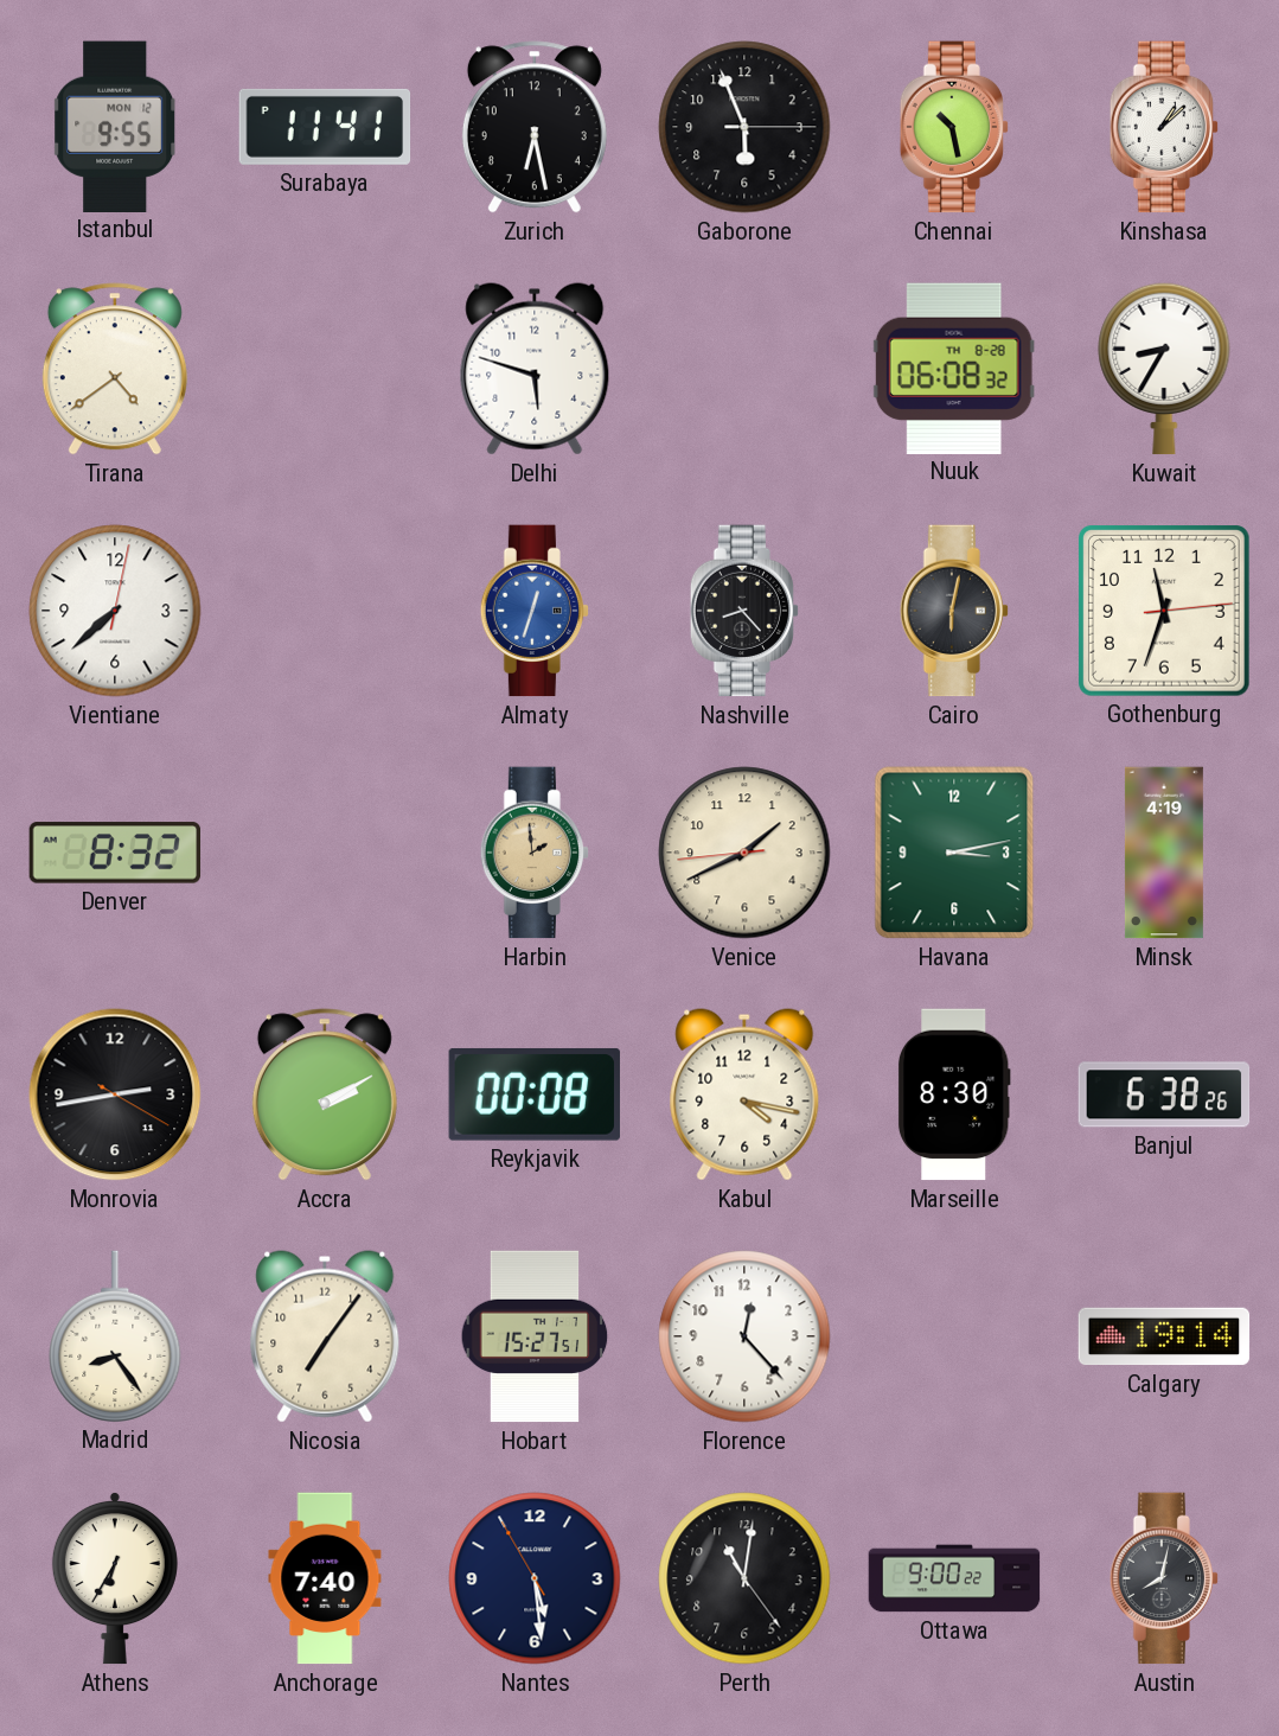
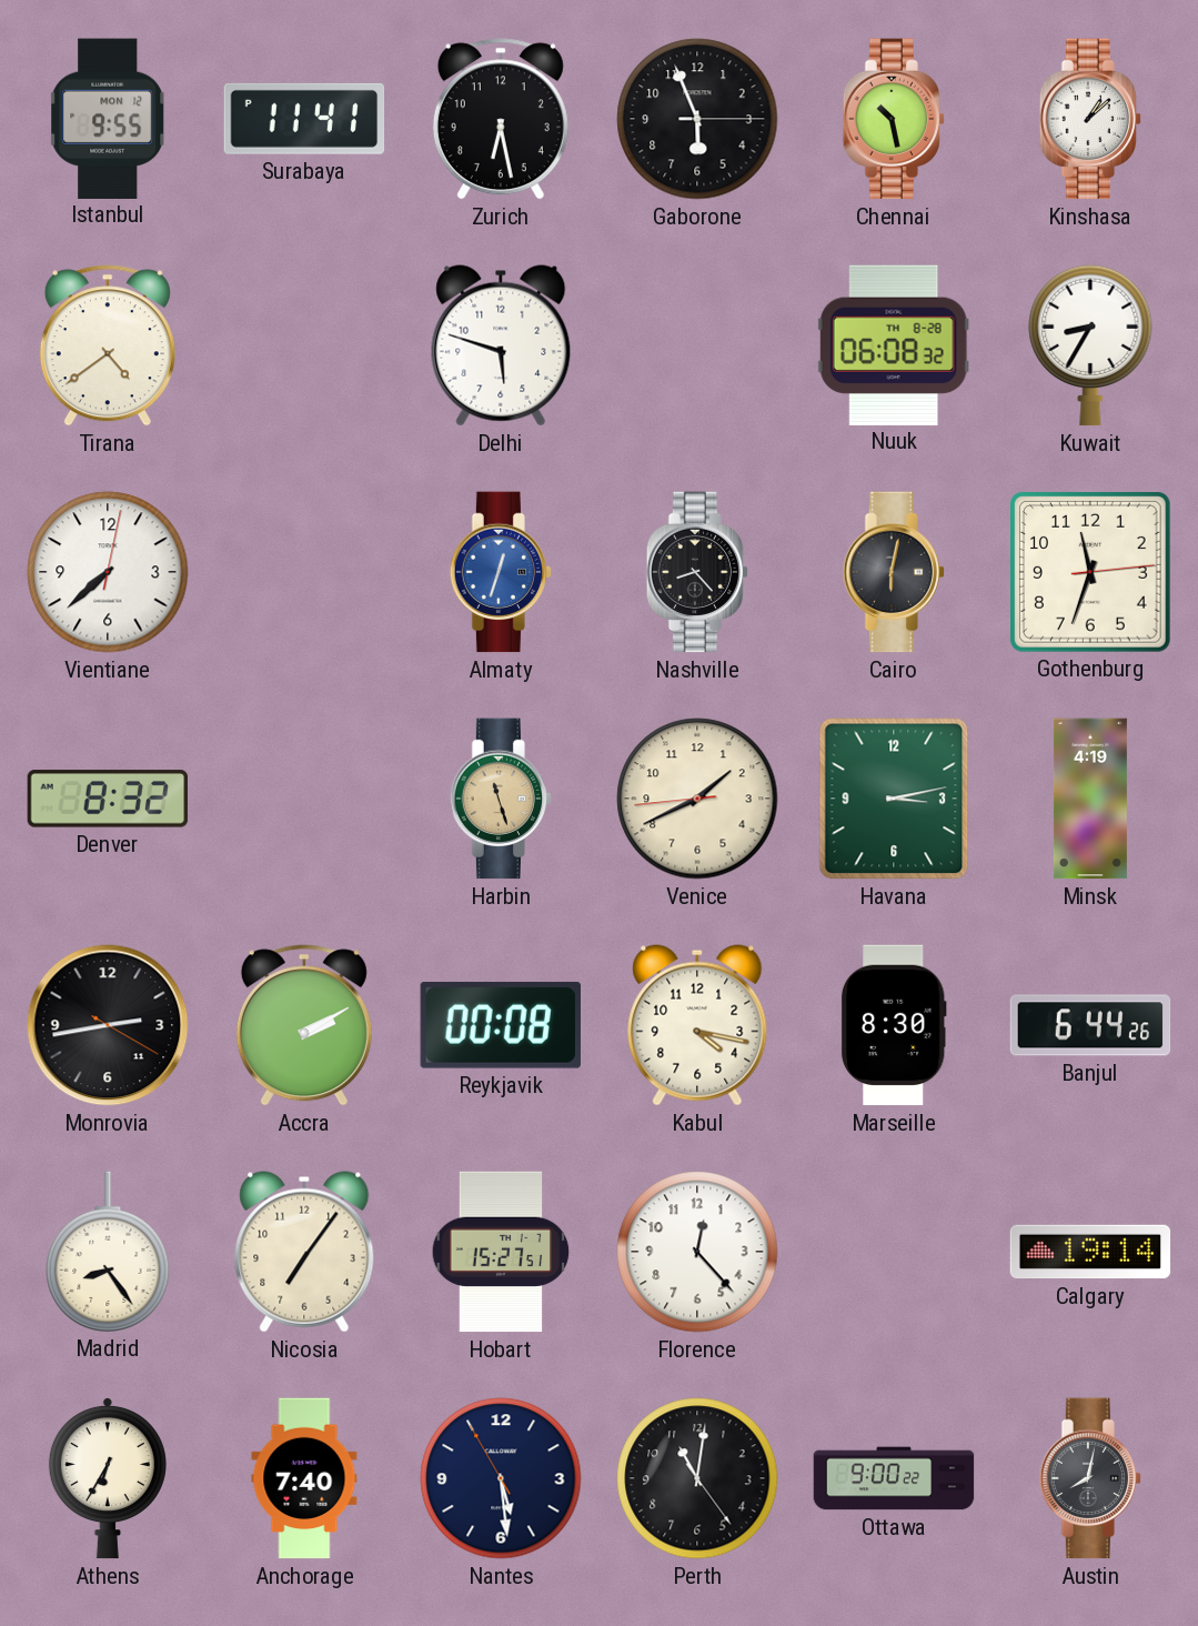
Harbin: 1:59 -> 11:27
Banjul: 6:38 -> 6:44
